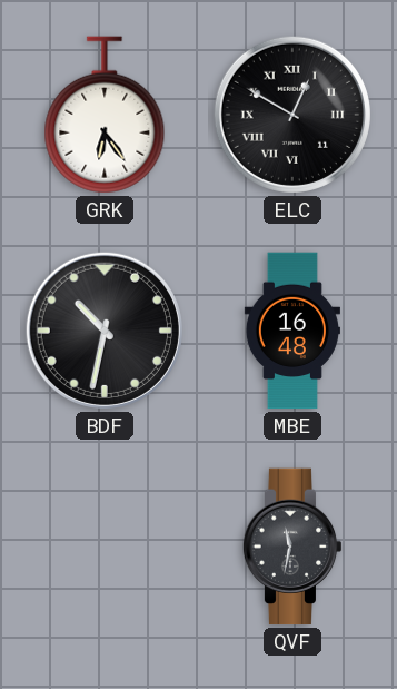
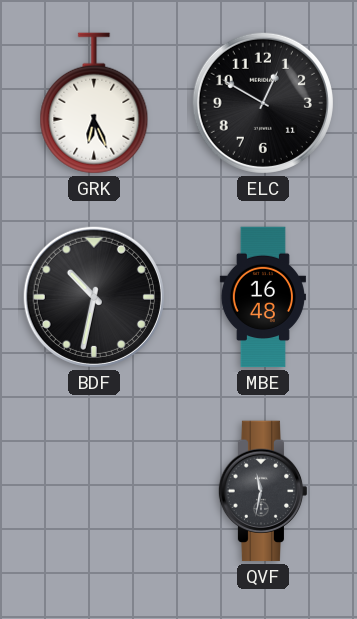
GRK: 6:24 -> 6:26
ELC numerals: Roman -> Arabic
